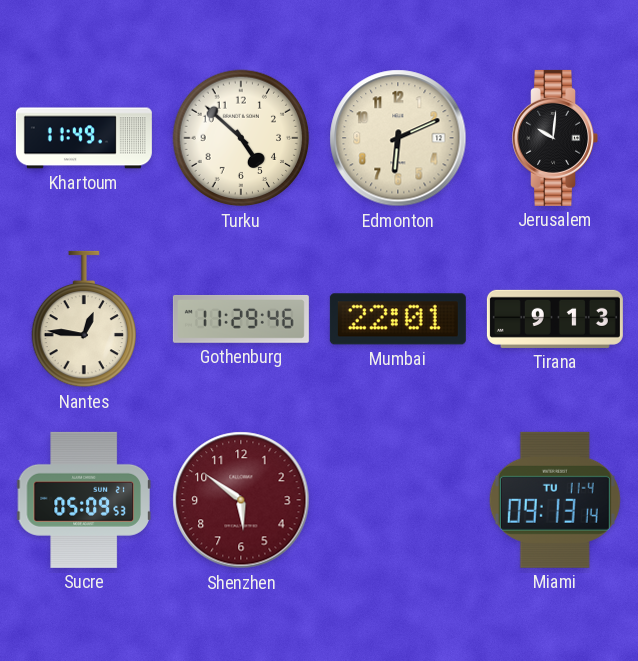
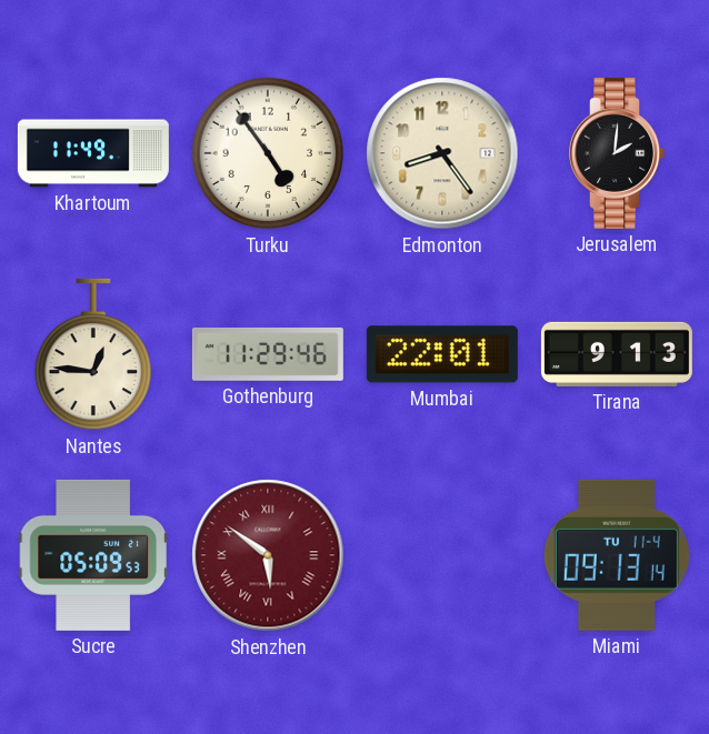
Turku: 4:52 -> 4:54
Edmonton: 6:11 -> 8:24
Jerusalem: 10:01 -> 2:01
Shenzhen numerals: Arabic -> Roman
